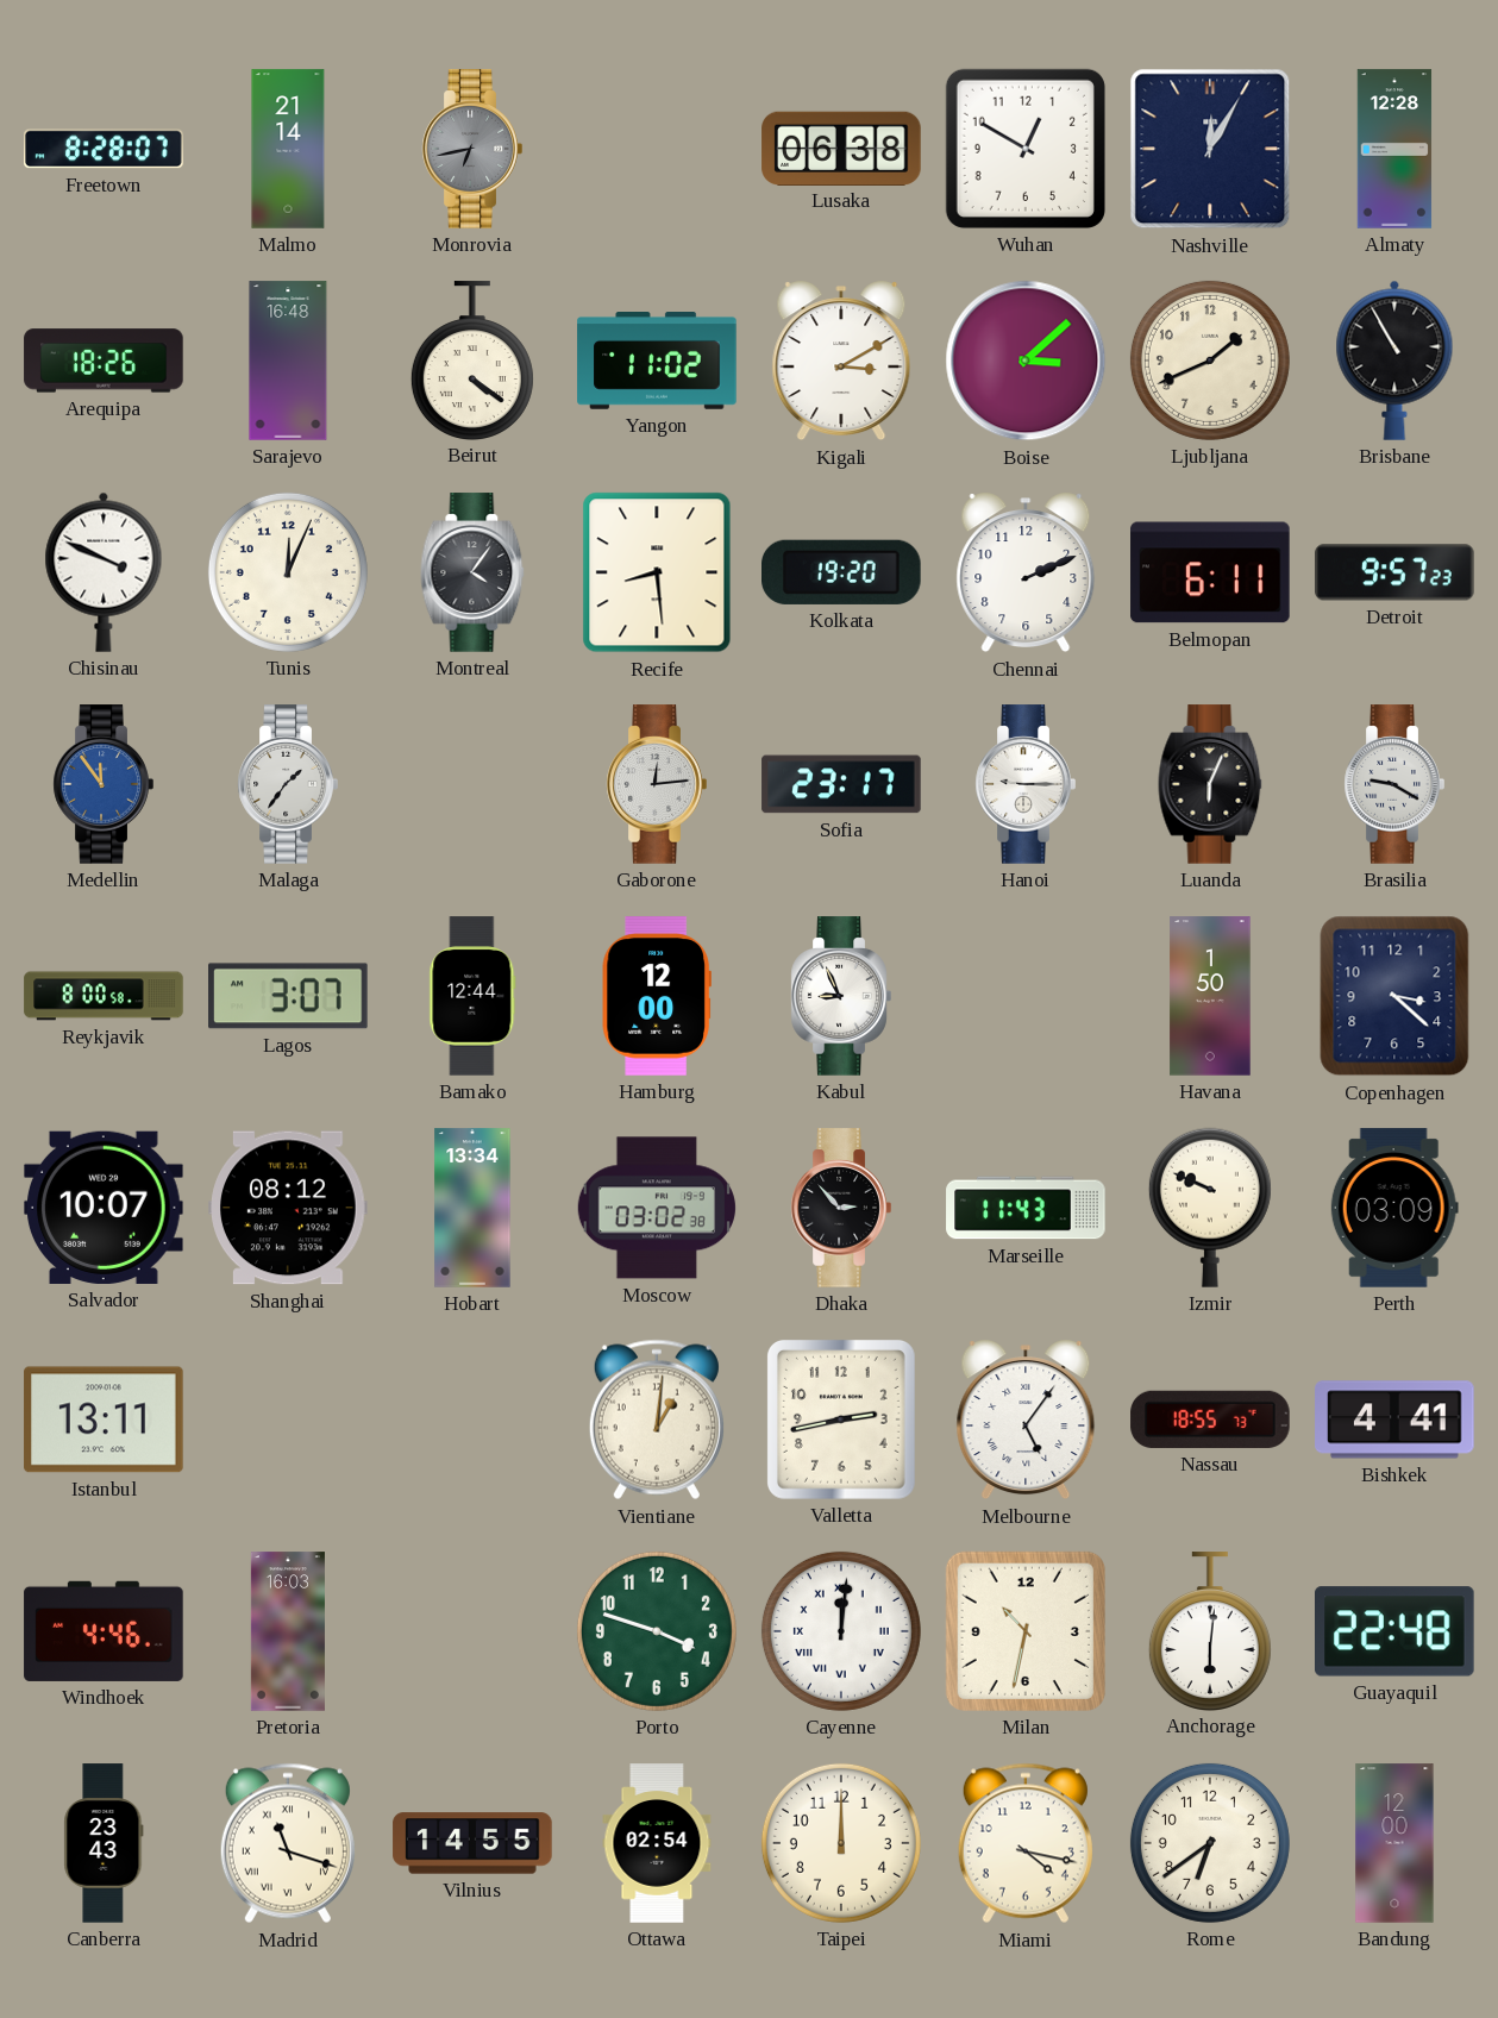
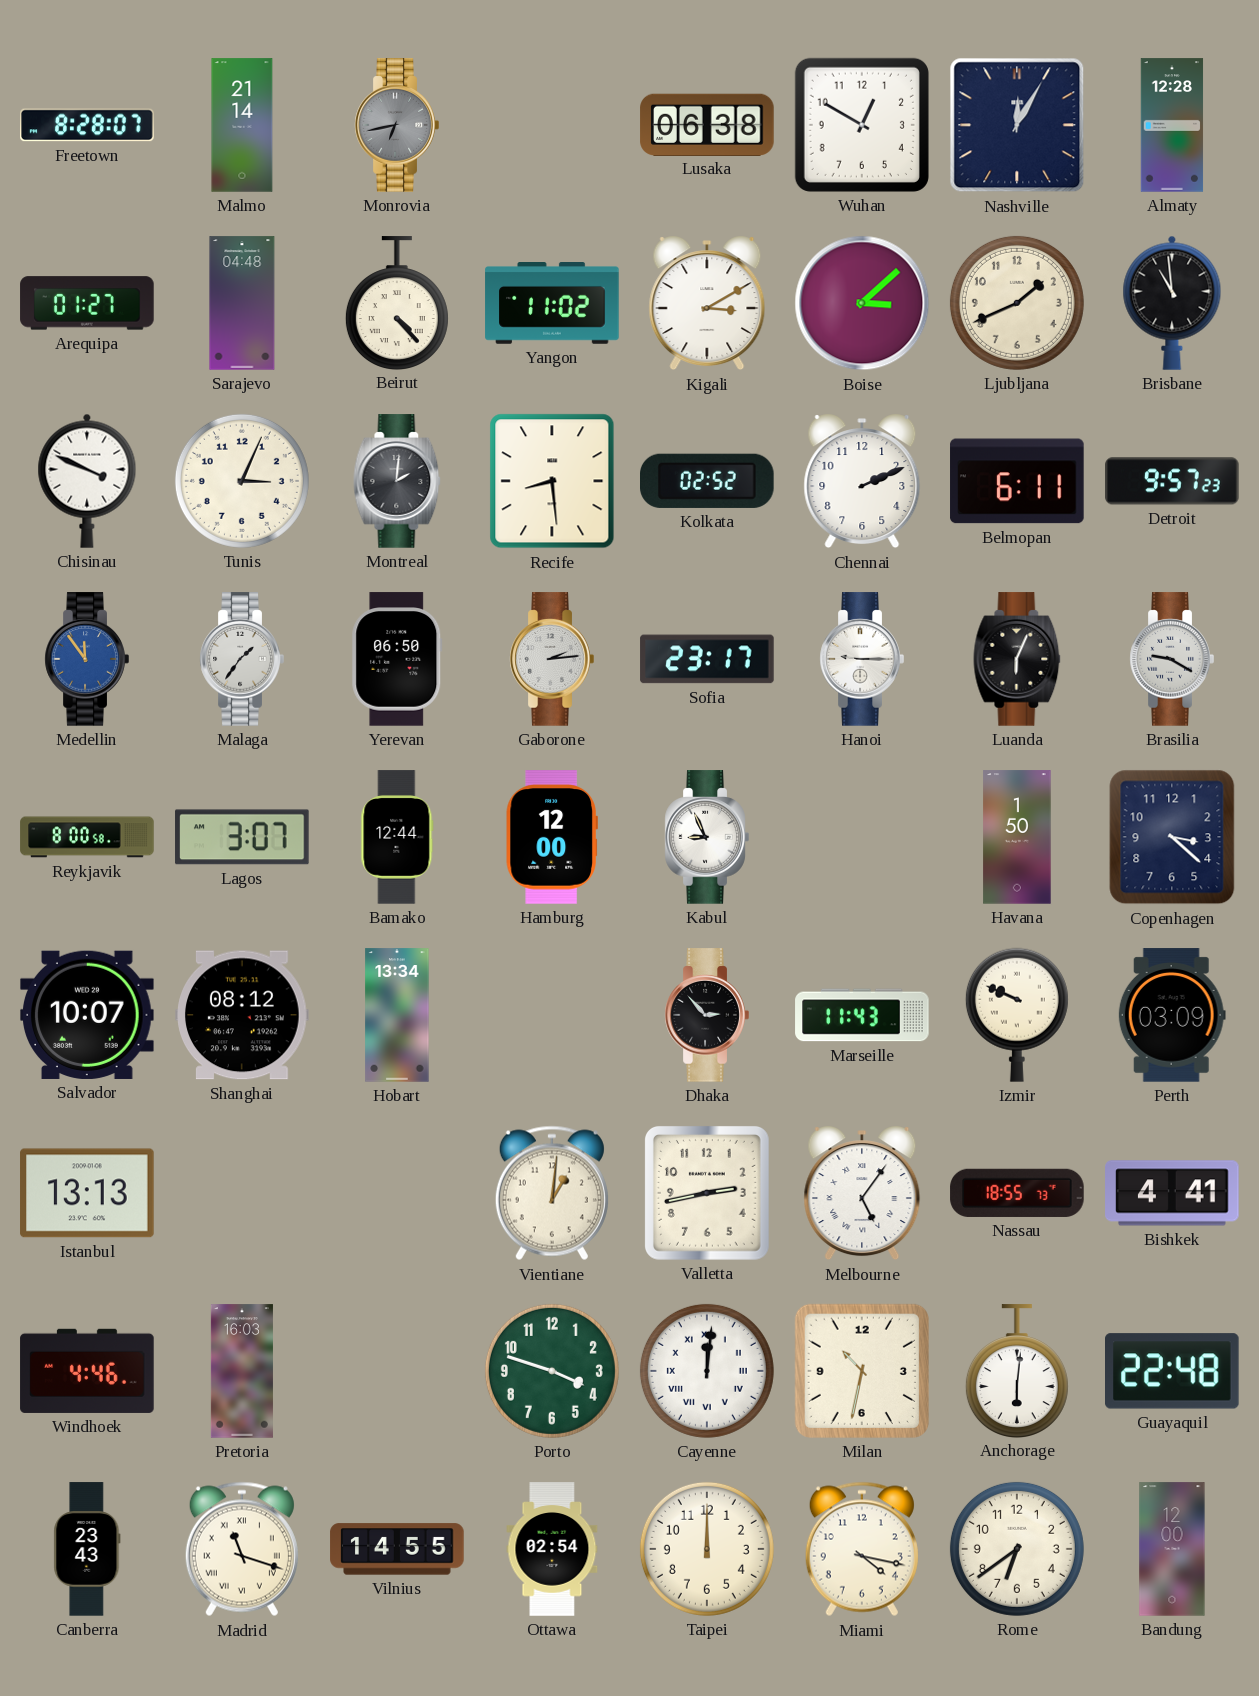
Arequipa: 18:26 -> 01:27
Sarajevo: 16:48 -> 04:48
Beirut: 4:21 -> 4:23
Brisbane: 10:55 -> 10:59
Tunis: 12:04 -> 3:04
Montreal: 4:06 -> 2:01
Kolkata: 19:20 -> 02:52
Yerevan: none -> 06:50
Gaborone: 12:14 -> 2:14
Moscow: 03:02 -> none
Istanbul: 13:11 -> 13:13
